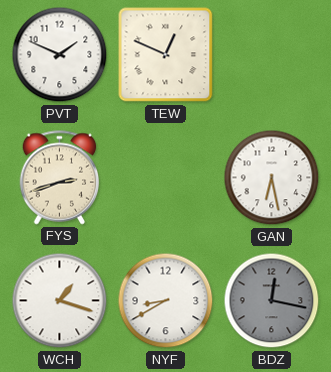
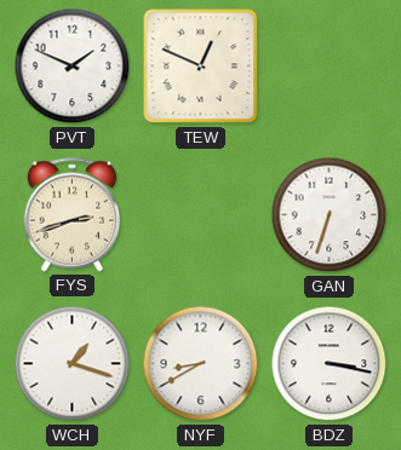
GAN: 6:28 -> 6:33
BDZ: 12:17 -> 3:17
BDZ dial: grey -> white
